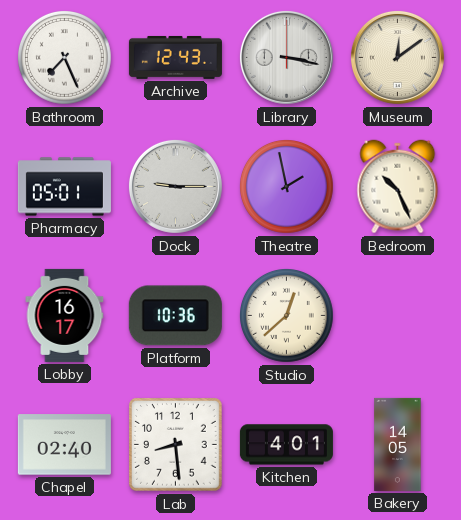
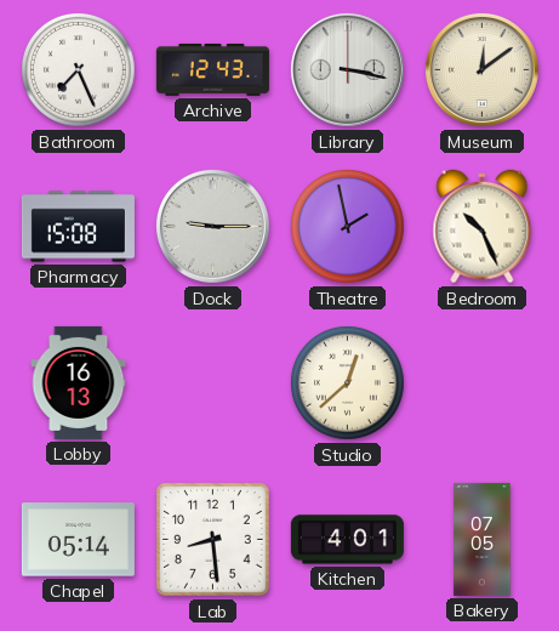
Pharmacy: 05:01 -> 15:08
Lobby: 16:17 -> 16:13
Platform: 10:36 -> none
Chapel: 02:40 -> 05:14
Bakery: 14:05 -> 07:05
